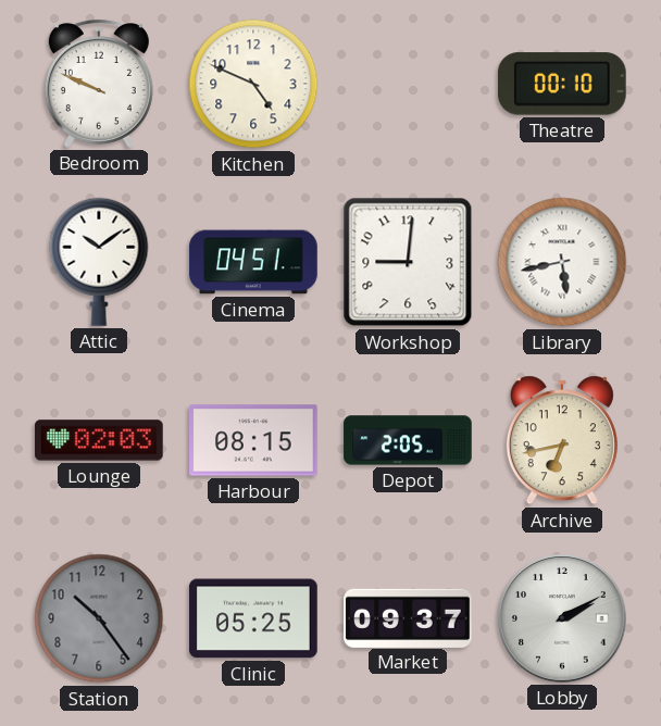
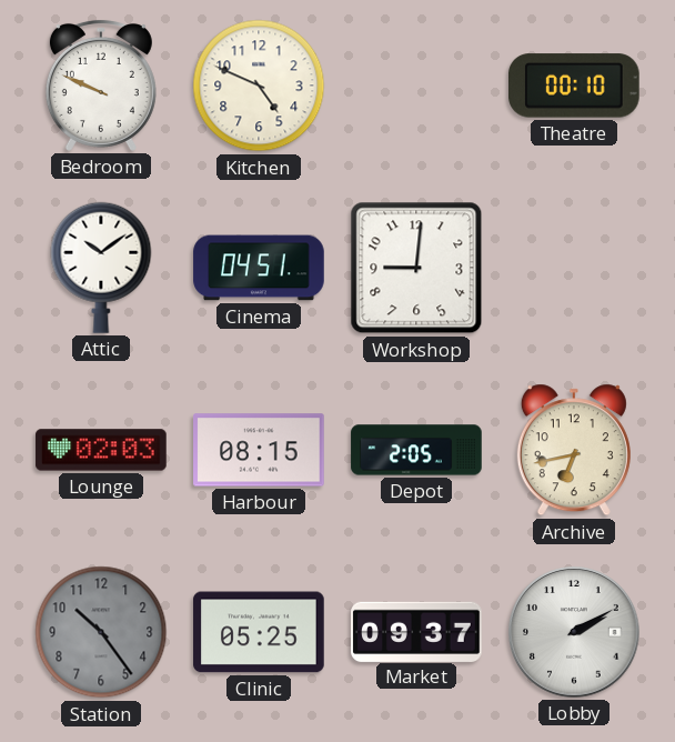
Library: 5:43 -> none
